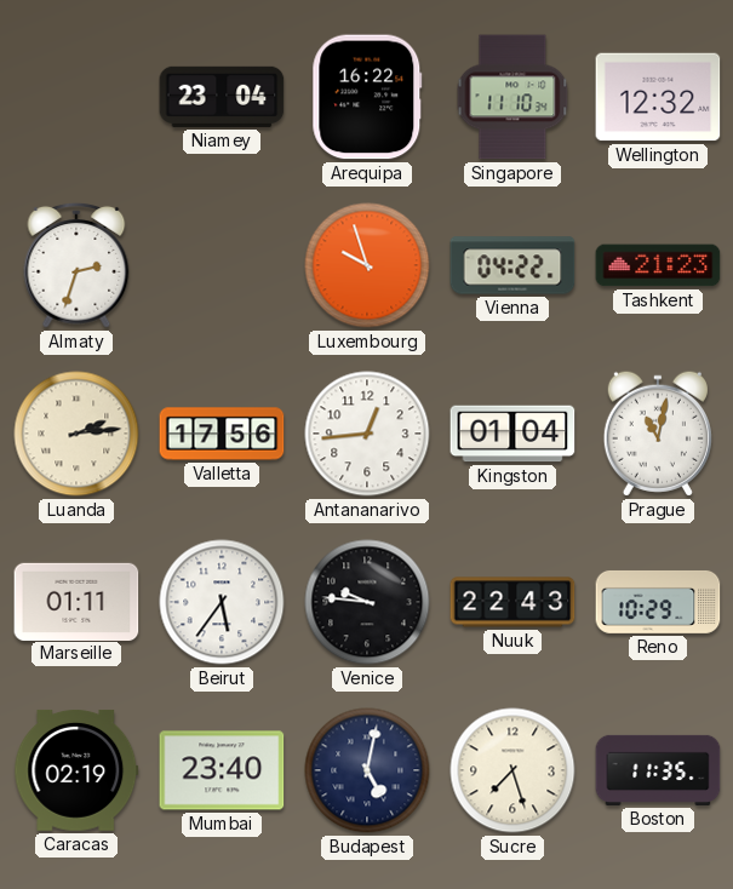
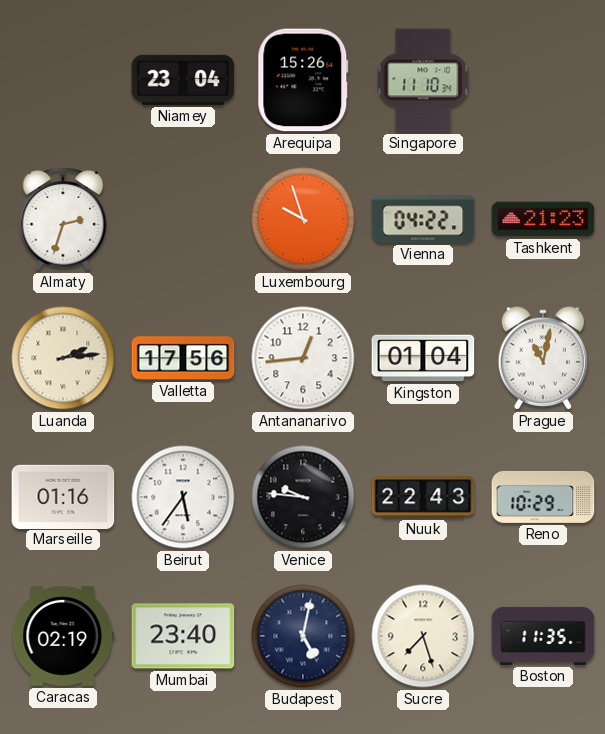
Arequipa: 16:22 -> 15:26
Wellington: 12:32 -> none
Marseille: 01:11 -> 01:16
